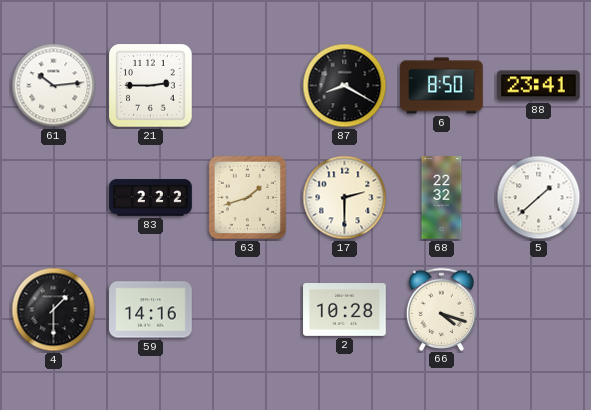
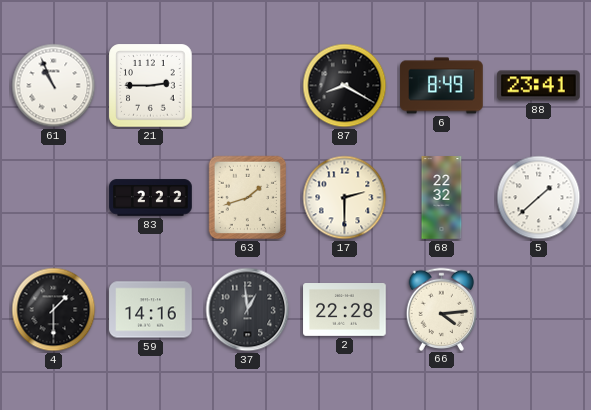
61: 10:14 -> 10:56
6: 8:50 -> 8:49
37: none -> 12:59
2: 10:28 -> 22:28
66: 4:18 -> 4:14
